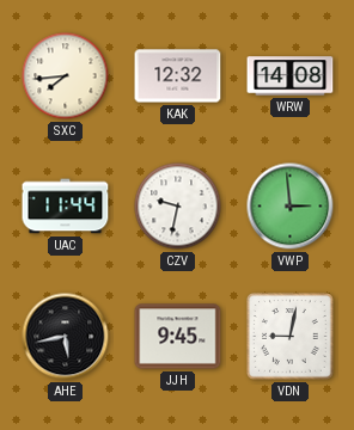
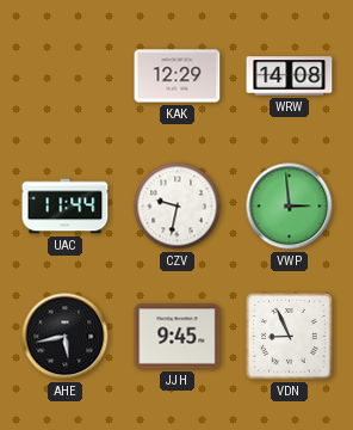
SXC: 7:44 -> none
KAK: 12:32 -> 12:29
VDN: 9:02 -> 8:56
